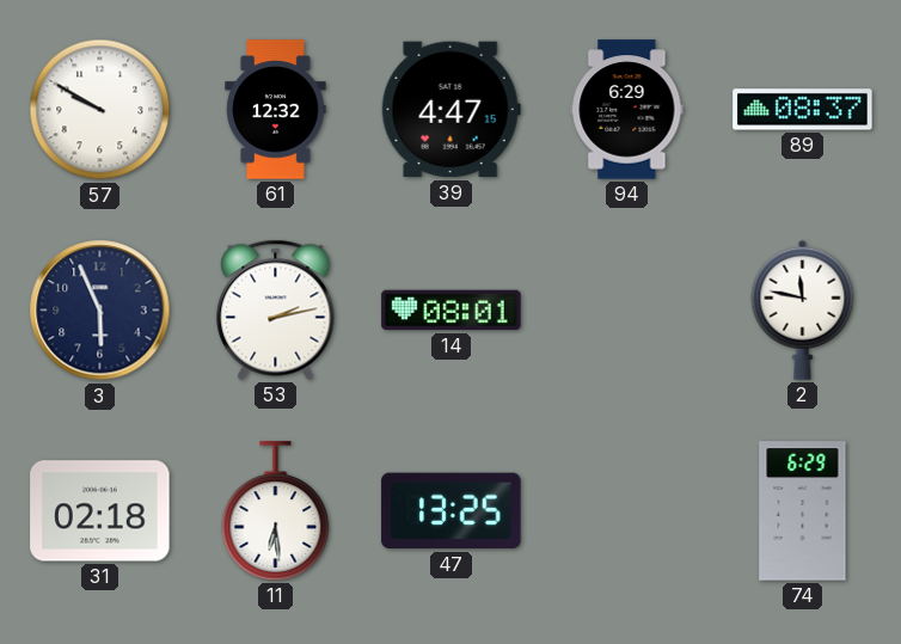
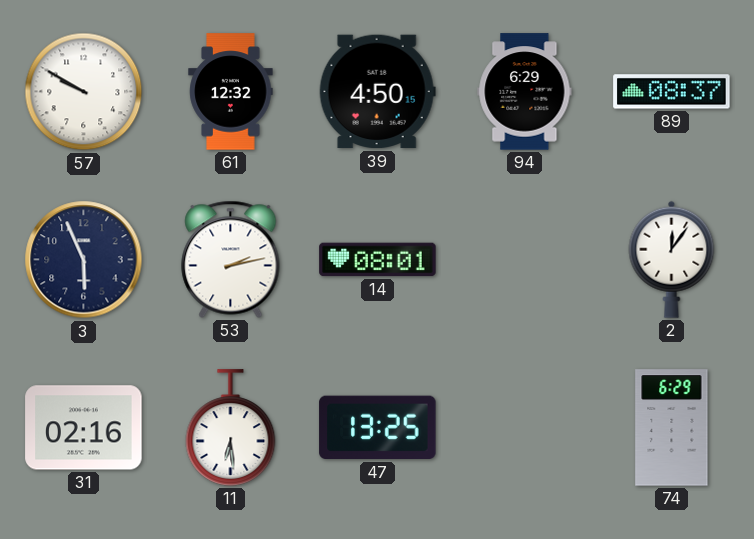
39: 4:47 -> 4:50
2: 11:47 -> 12:06
31: 02:18 -> 02:16
